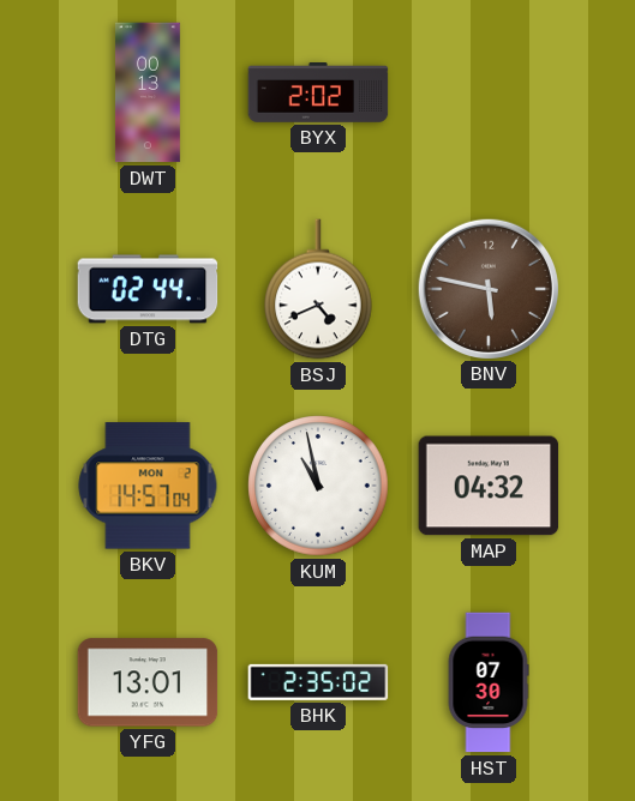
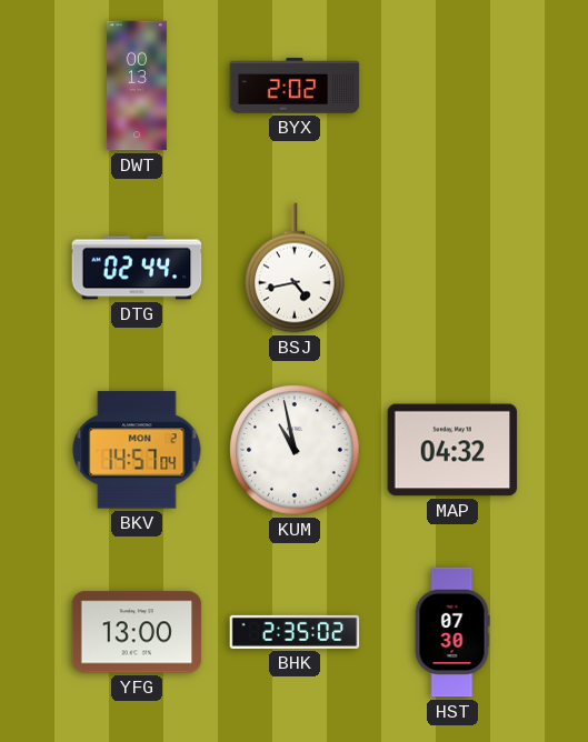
BSJ: 4:41 -> 4:43
BNV: 5:47 -> none
YFG: 13:01 -> 13:00
